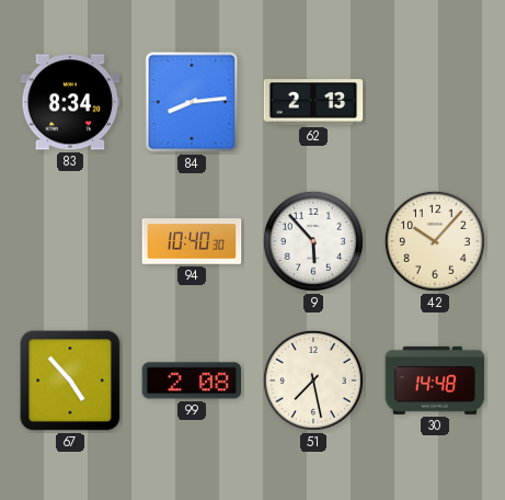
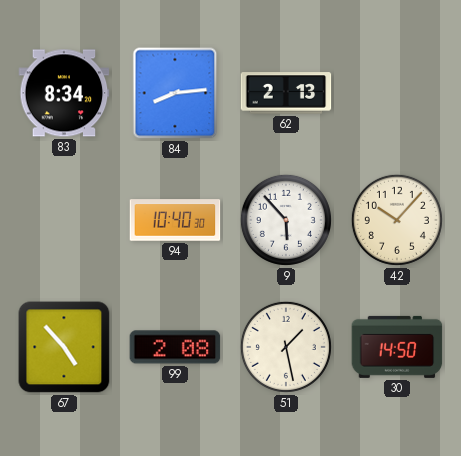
51: 7:28 -> 1:28
30: 14:48 -> 14:50
